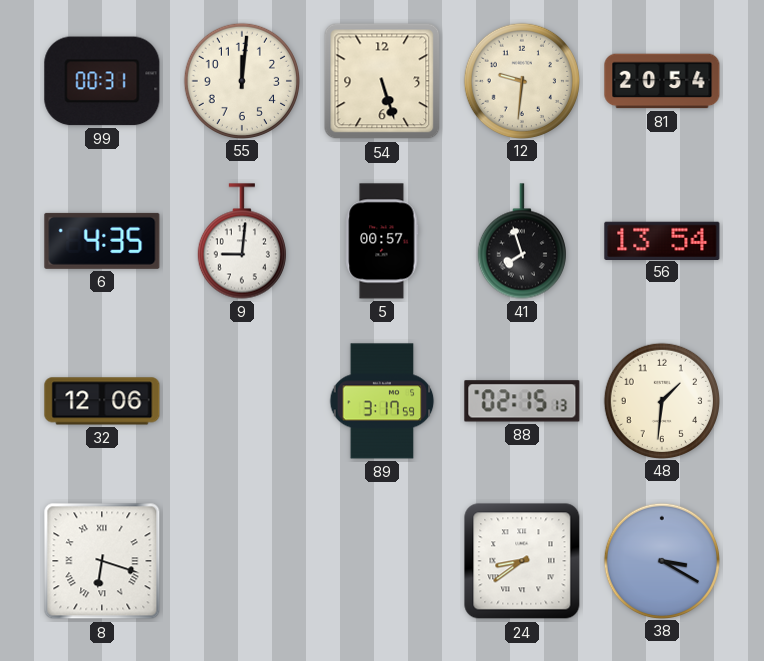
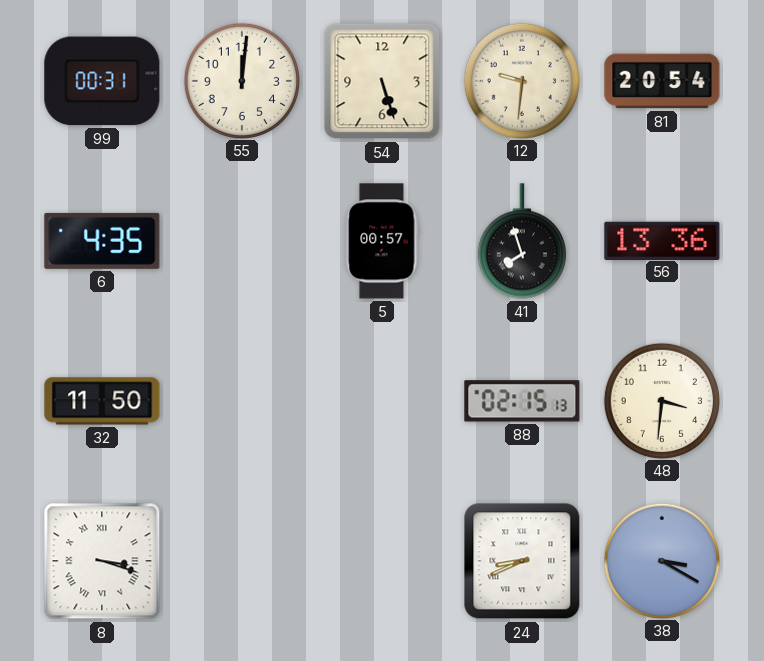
9: 9:01 -> none
56: 13:54 -> 13:36
32: 12:06 -> 11:50
89: 3:17 -> none
48: 1:31 -> 3:31
8: 6:18 -> 3:18
24: 8:39 -> 8:41
